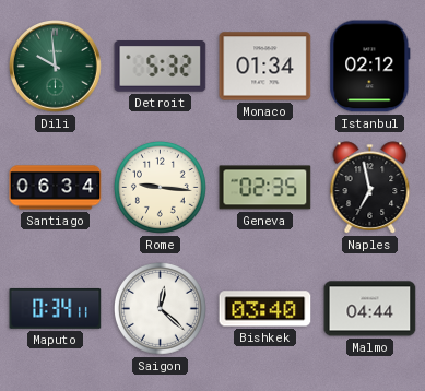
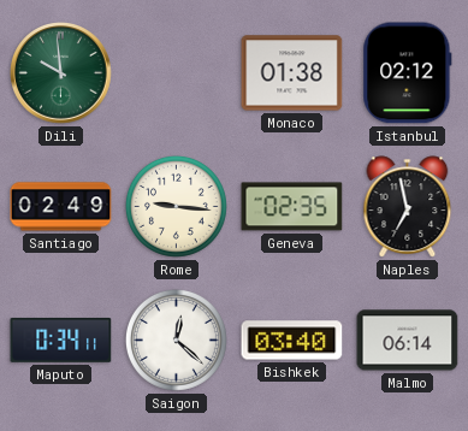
Detroit: 5:32 -> none
Monaco: 01:34 -> 01:38
Santiago: 06:34 -> 02:49
Malmo: 04:44 -> 06:14
